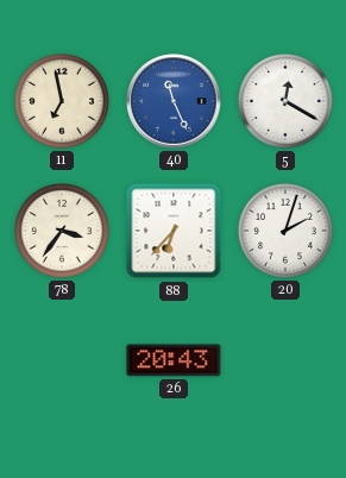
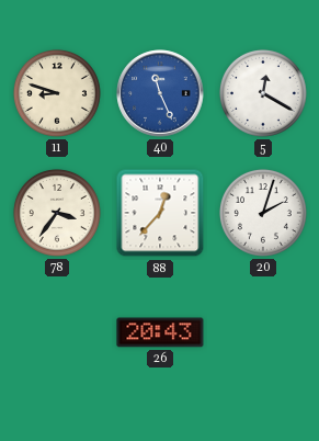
11: 6:58 -> 8:48
88: 6:37 -> 12:37
